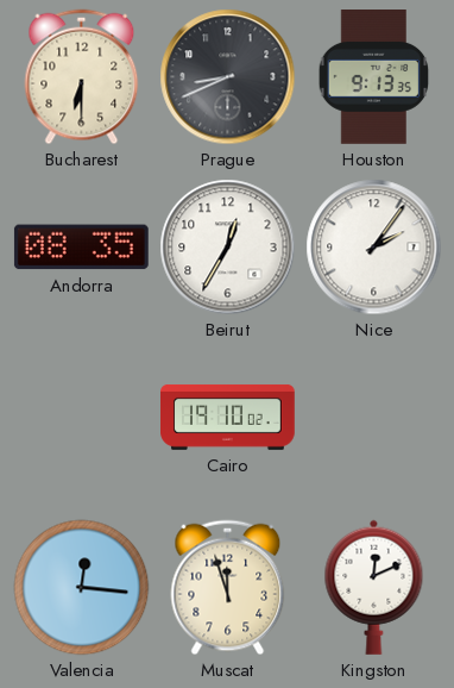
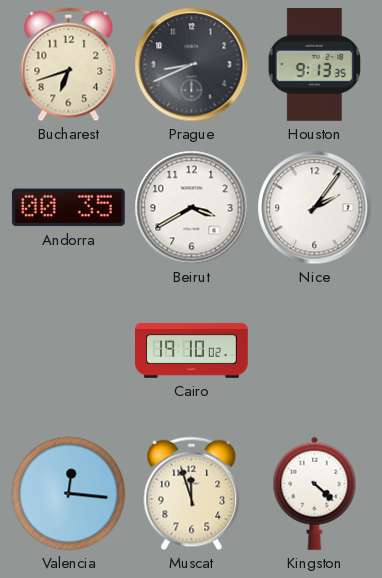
Bucharest: 6:30 -> 6:42
Andorra: 08:35 -> 00:35
Beirut: 12:35 -> 3:40
Kingston: 12:11 -> 4:22
